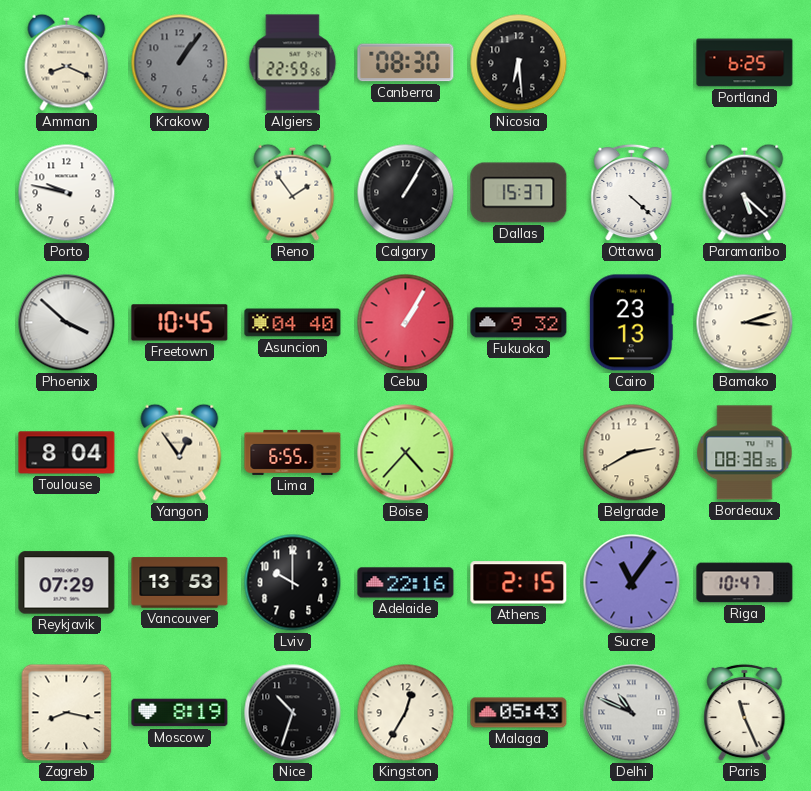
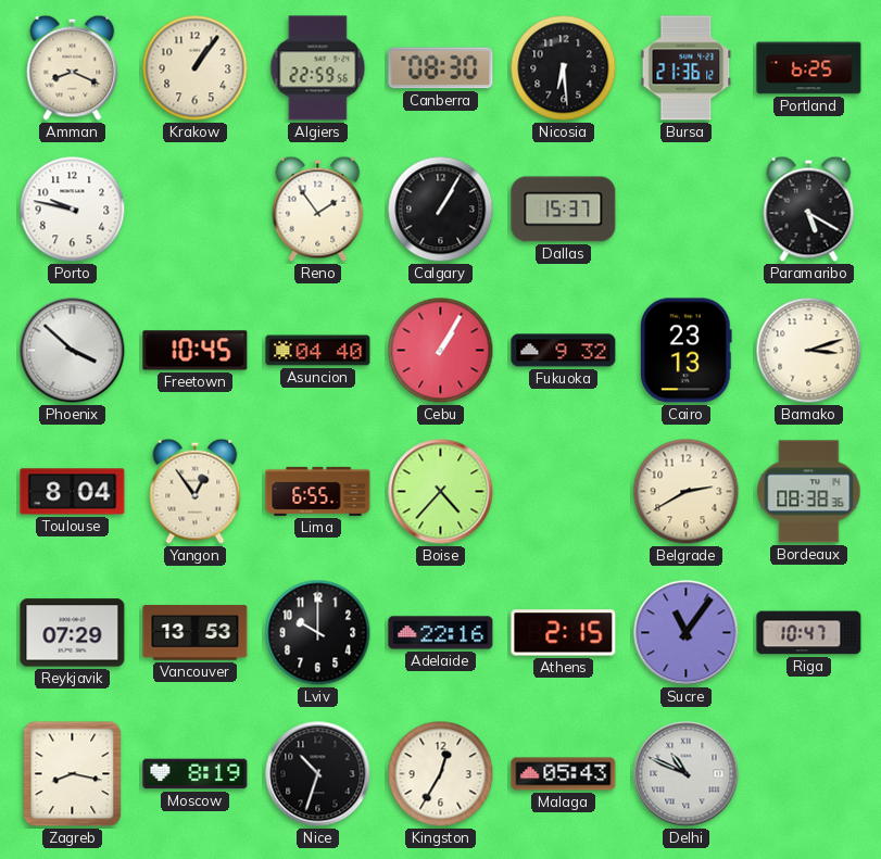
Krakow dial: grey -> cream
Bursa: none -> 21:36
Ottawa: 4:22 -> none
Paramaribo: 5:22 -> 5:20
Paris: 11:26 -> none
